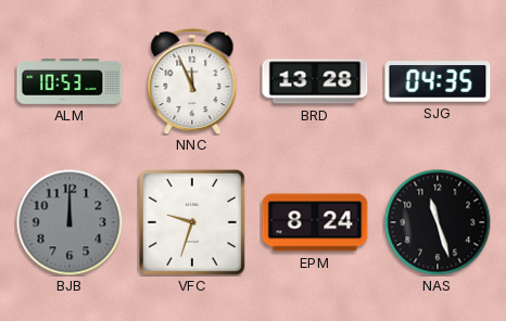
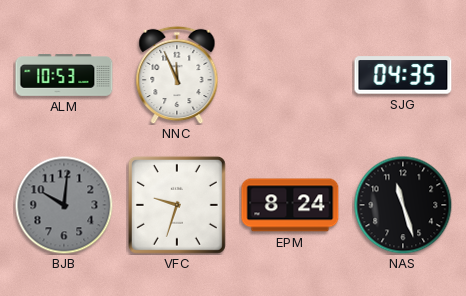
BRD: 13:28 -> none
BJB: 12:00 -> 10:01
